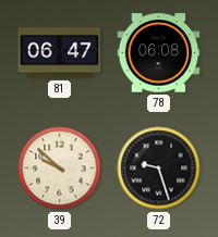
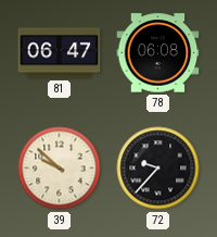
72: 9:27 -> 9:37
